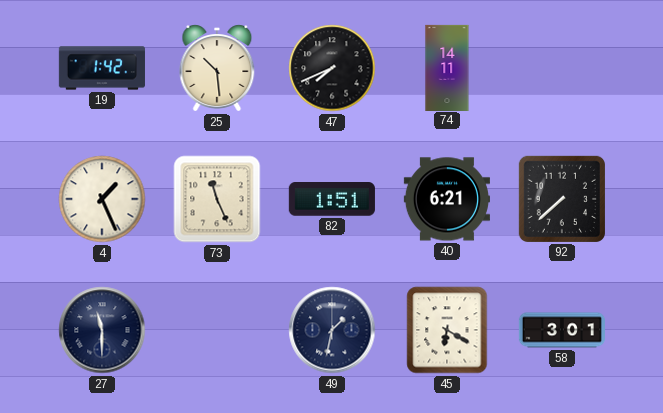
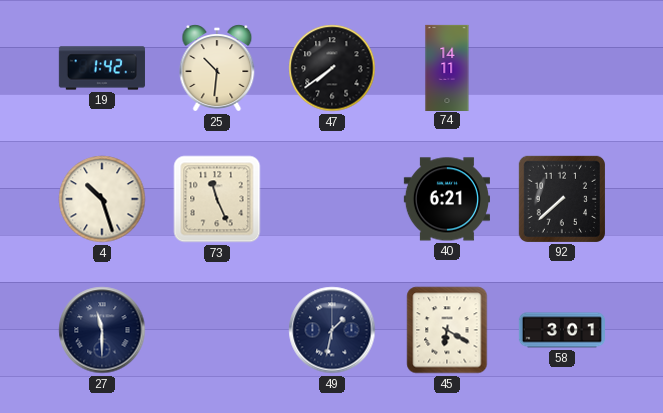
25: 10:29 -> 10:31
47: 7:41 -> 7:39
4: 1:26 -> 10:27
82: 1:51 -> none
